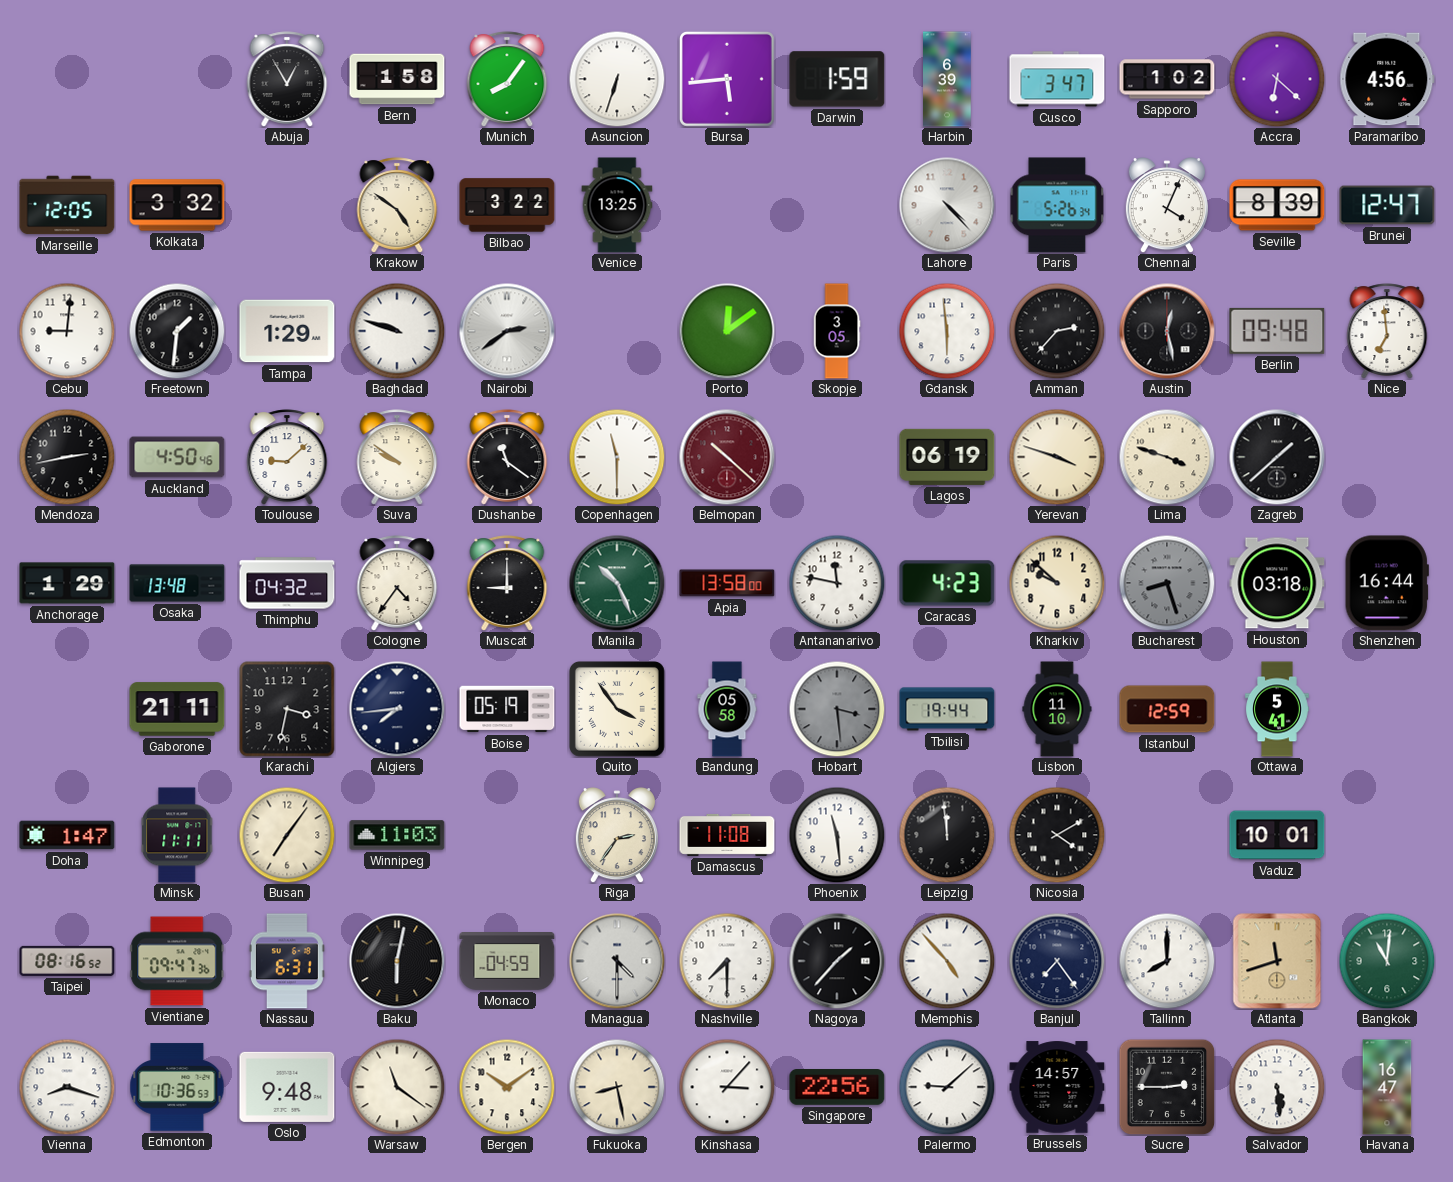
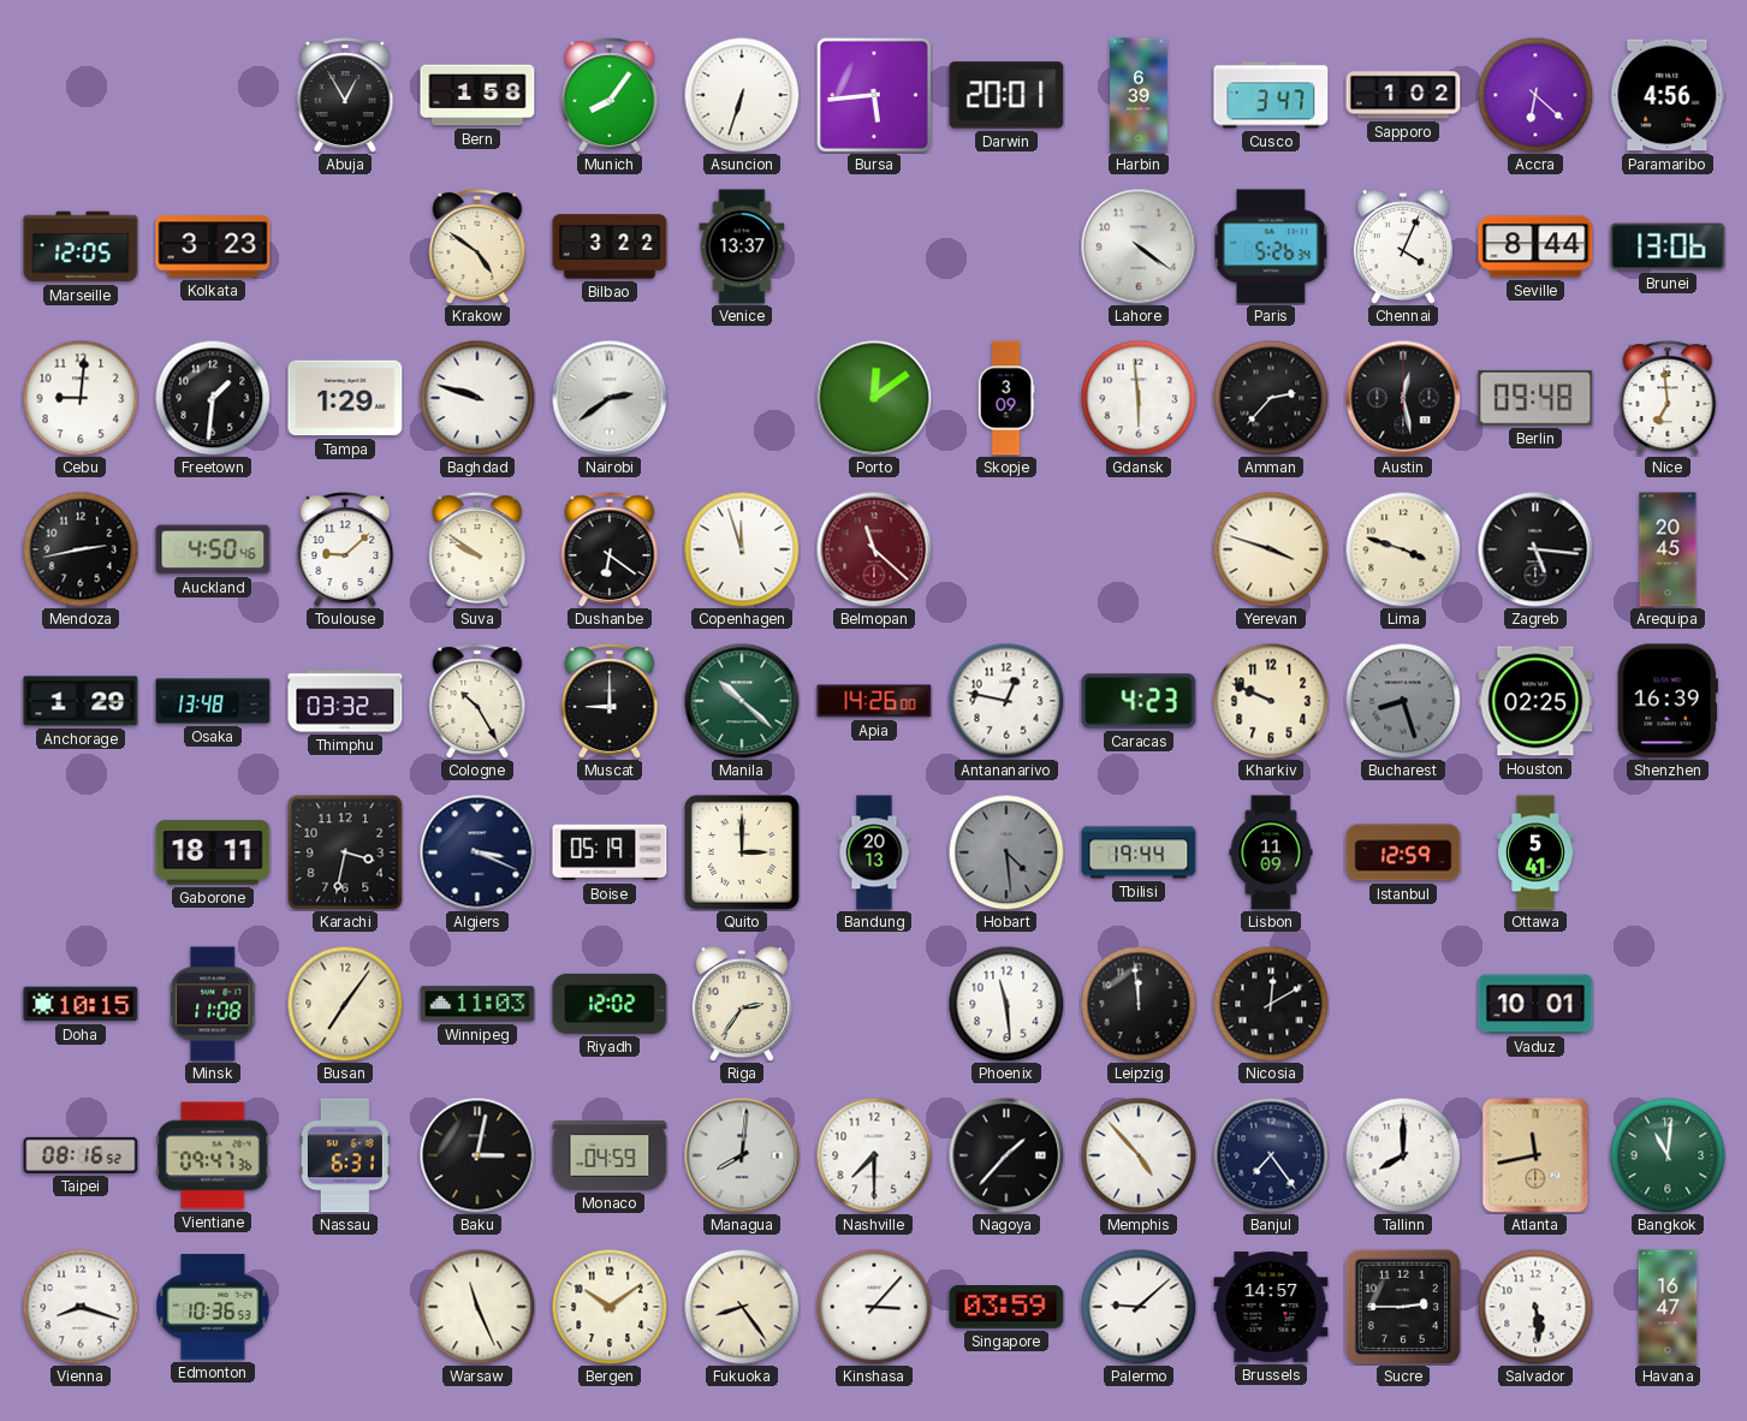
Darwin: 1:59 -> 20:01
Kolkata: 3:32 -> 3:23
Venice: 13:25 -> 13:37
Lahore: 4:23 -> 4:21
Seville: 8:39 -> 8:44
Brunei: 12:47 -> 13:06
Skopje: 3:05 -> 3:09
Dushanbe: 11:21 -> 6:21
Copenhagen: 11:30 -> 11:57
Belmopan: 10:22 -> 11:22
Lagos: 06:19 -> none
Zagreb: 1:38 -> 5:16
Arequipa: none -> 20:45
Thimphu: 04:32 -> 03:32
Cologne: 4:36 -> 10:25
Manila: 10:26 -> 10:22
Apia: 13:58 -> 14:26
Antananarivo: 11:47 -> 12:47
Kharkiv: 9:52 -> 9:49
Houston: 03:18 -> 02:25
Shenzhen: 16:44 -> 16:39
Gaborone: 21:11 -> 18:11
Algiers: 7:44 -> 3:19
Quito: 3:54 -> 3:00
Bandung: 05:58 -> 20:13
Hobart: 3:29 -> 4:29
Lisbon: 11:10 -> 11:09
Doha: 1:47 -> 10:15
Minsk: 11:11 -> 11:08
Riyadh: none -> 12:02
Damascus: 11:08 -> none
Nicosia: 4:10 -> 12:10
Baku: 6:02 -> 3:02
Managua: 4:30 -> 8:01
Atlanta: 11:42 -> 11:43
Oslo: 9:48 -> none
Warsaw: 11:21 -> 11:26
Fukuoka: 8:28 -> 8:24
Singapore: 22:56 -> 03:59
